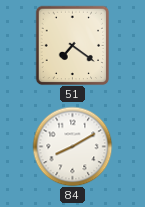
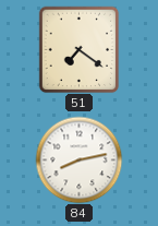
84: 8:10 -> 8:13
